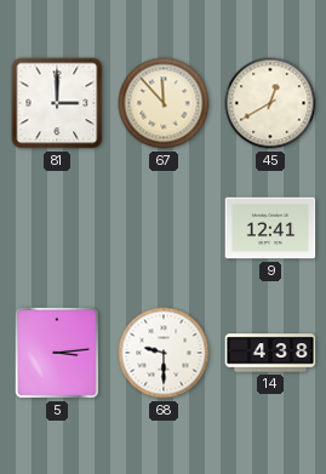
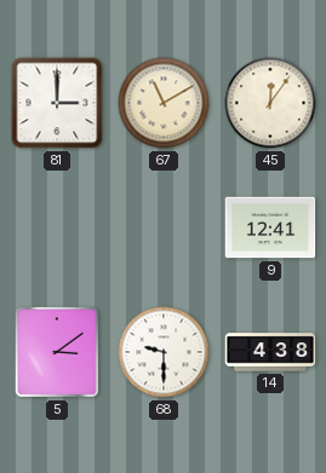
67: 11:53 -> 11:10
45: 12:40 -> 12:06
5: 3:14 -> 3:09
